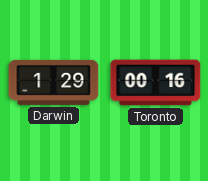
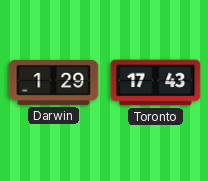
Toronto: 00:16 -> 17:43
